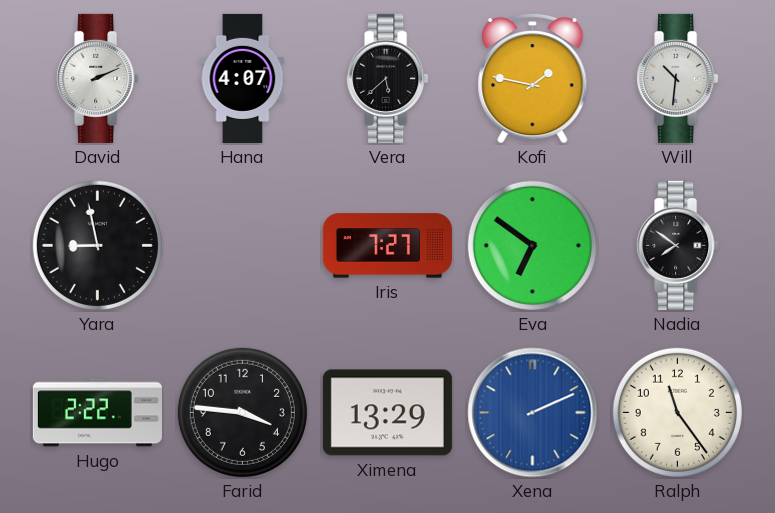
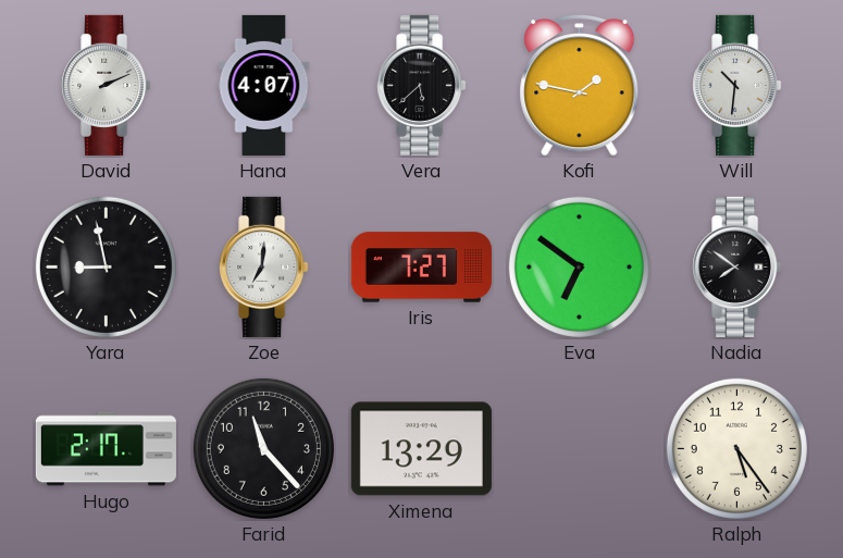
Zoe: none -> 7:01
Hugo: 2:22 -> 2:17
Farid: 3:46 -> 11:23
Xena: 2:11 -> none
Ralph: 11:24 -> 5:24
